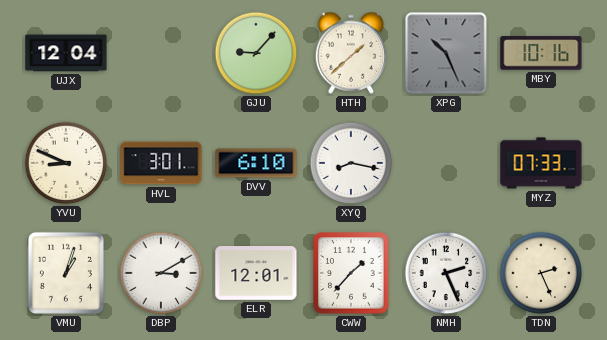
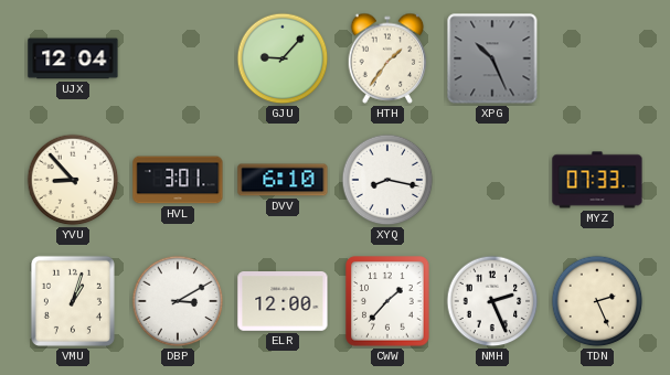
HTH: 1:38 -> 1:36
MBY: 10:16 -> none
YVU: 8:49 -> 8:53
ELR: 12:01 -> 12:00
